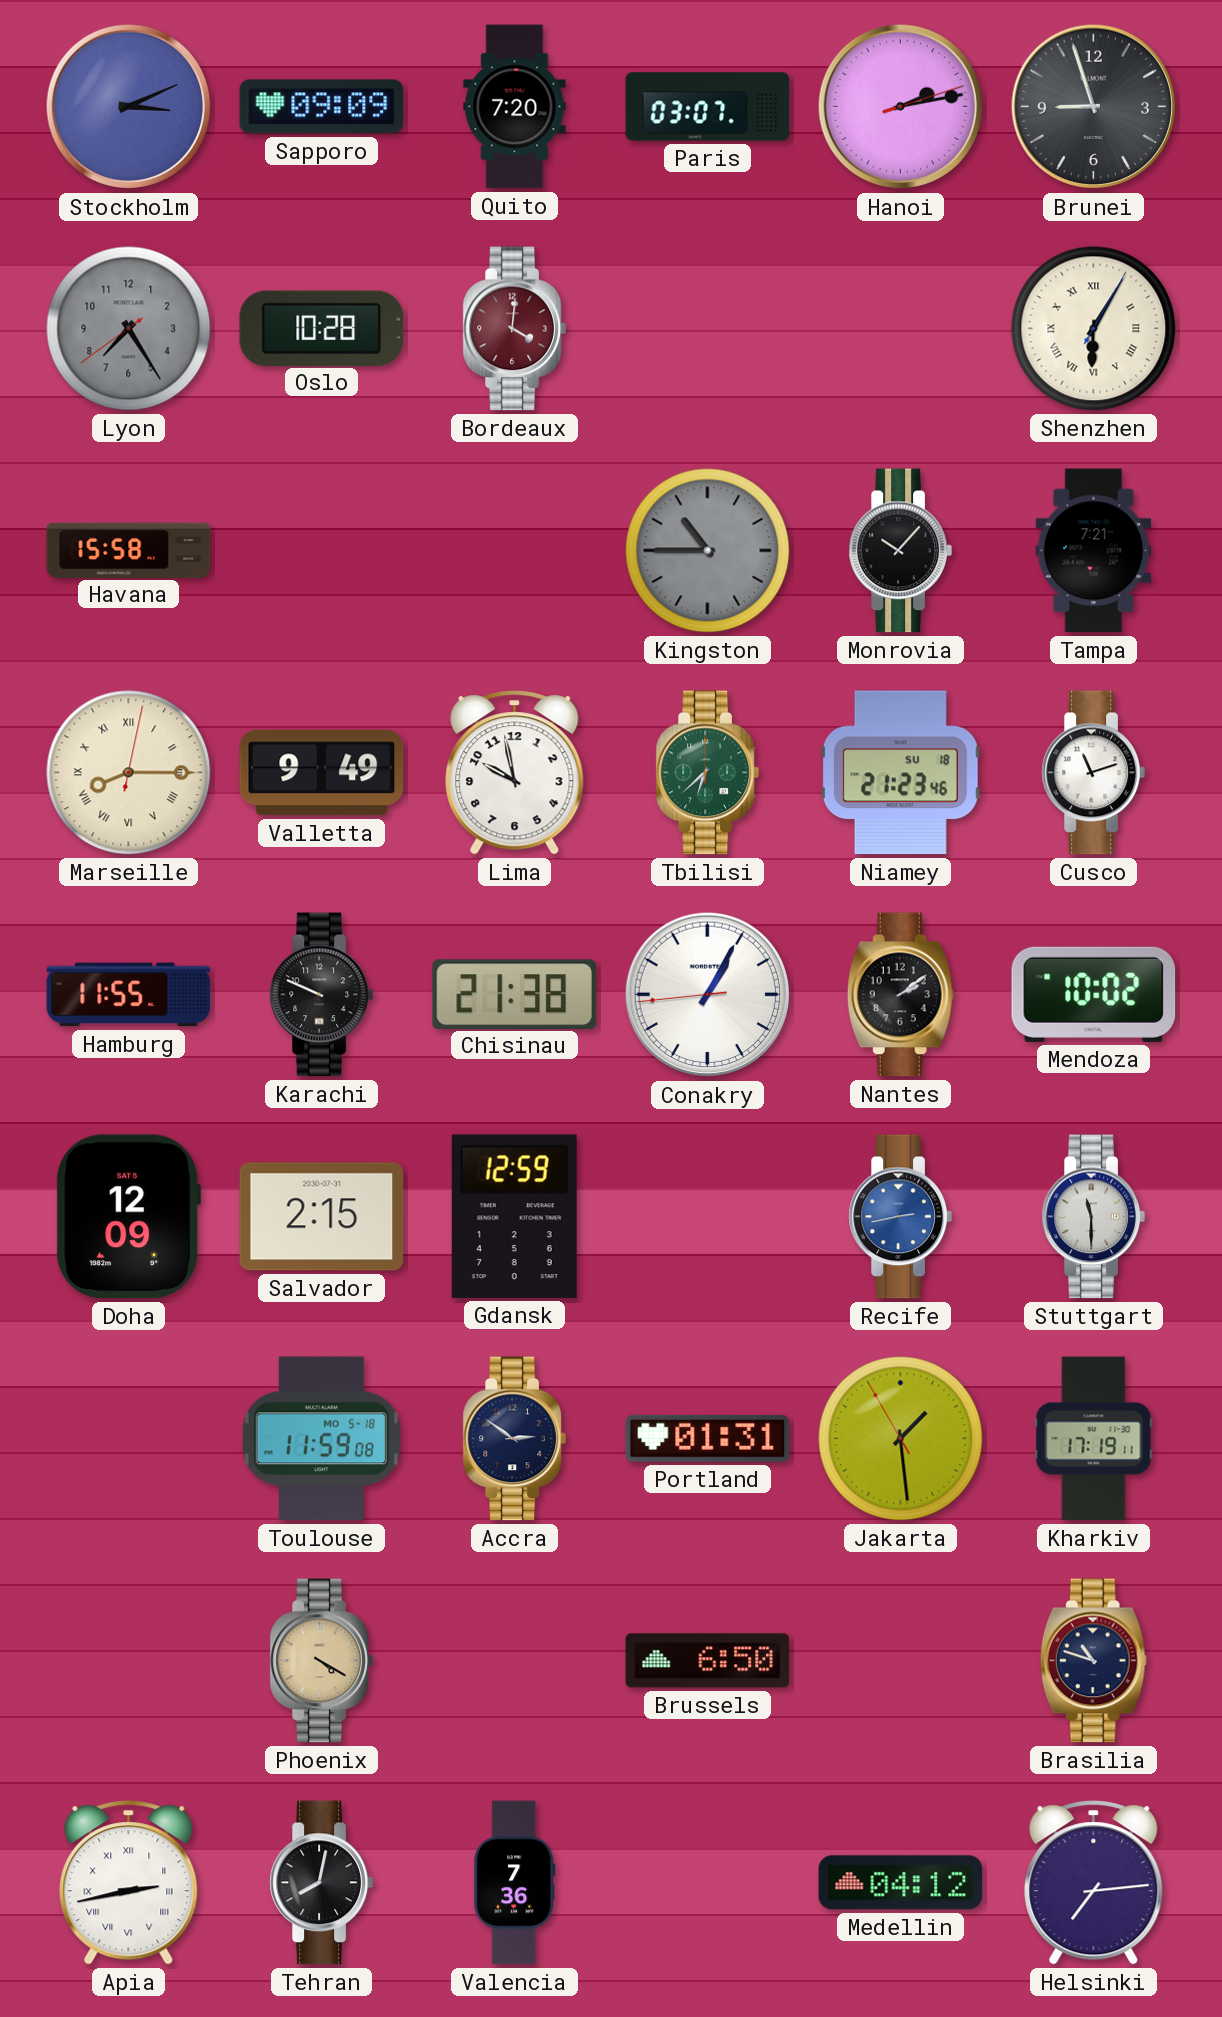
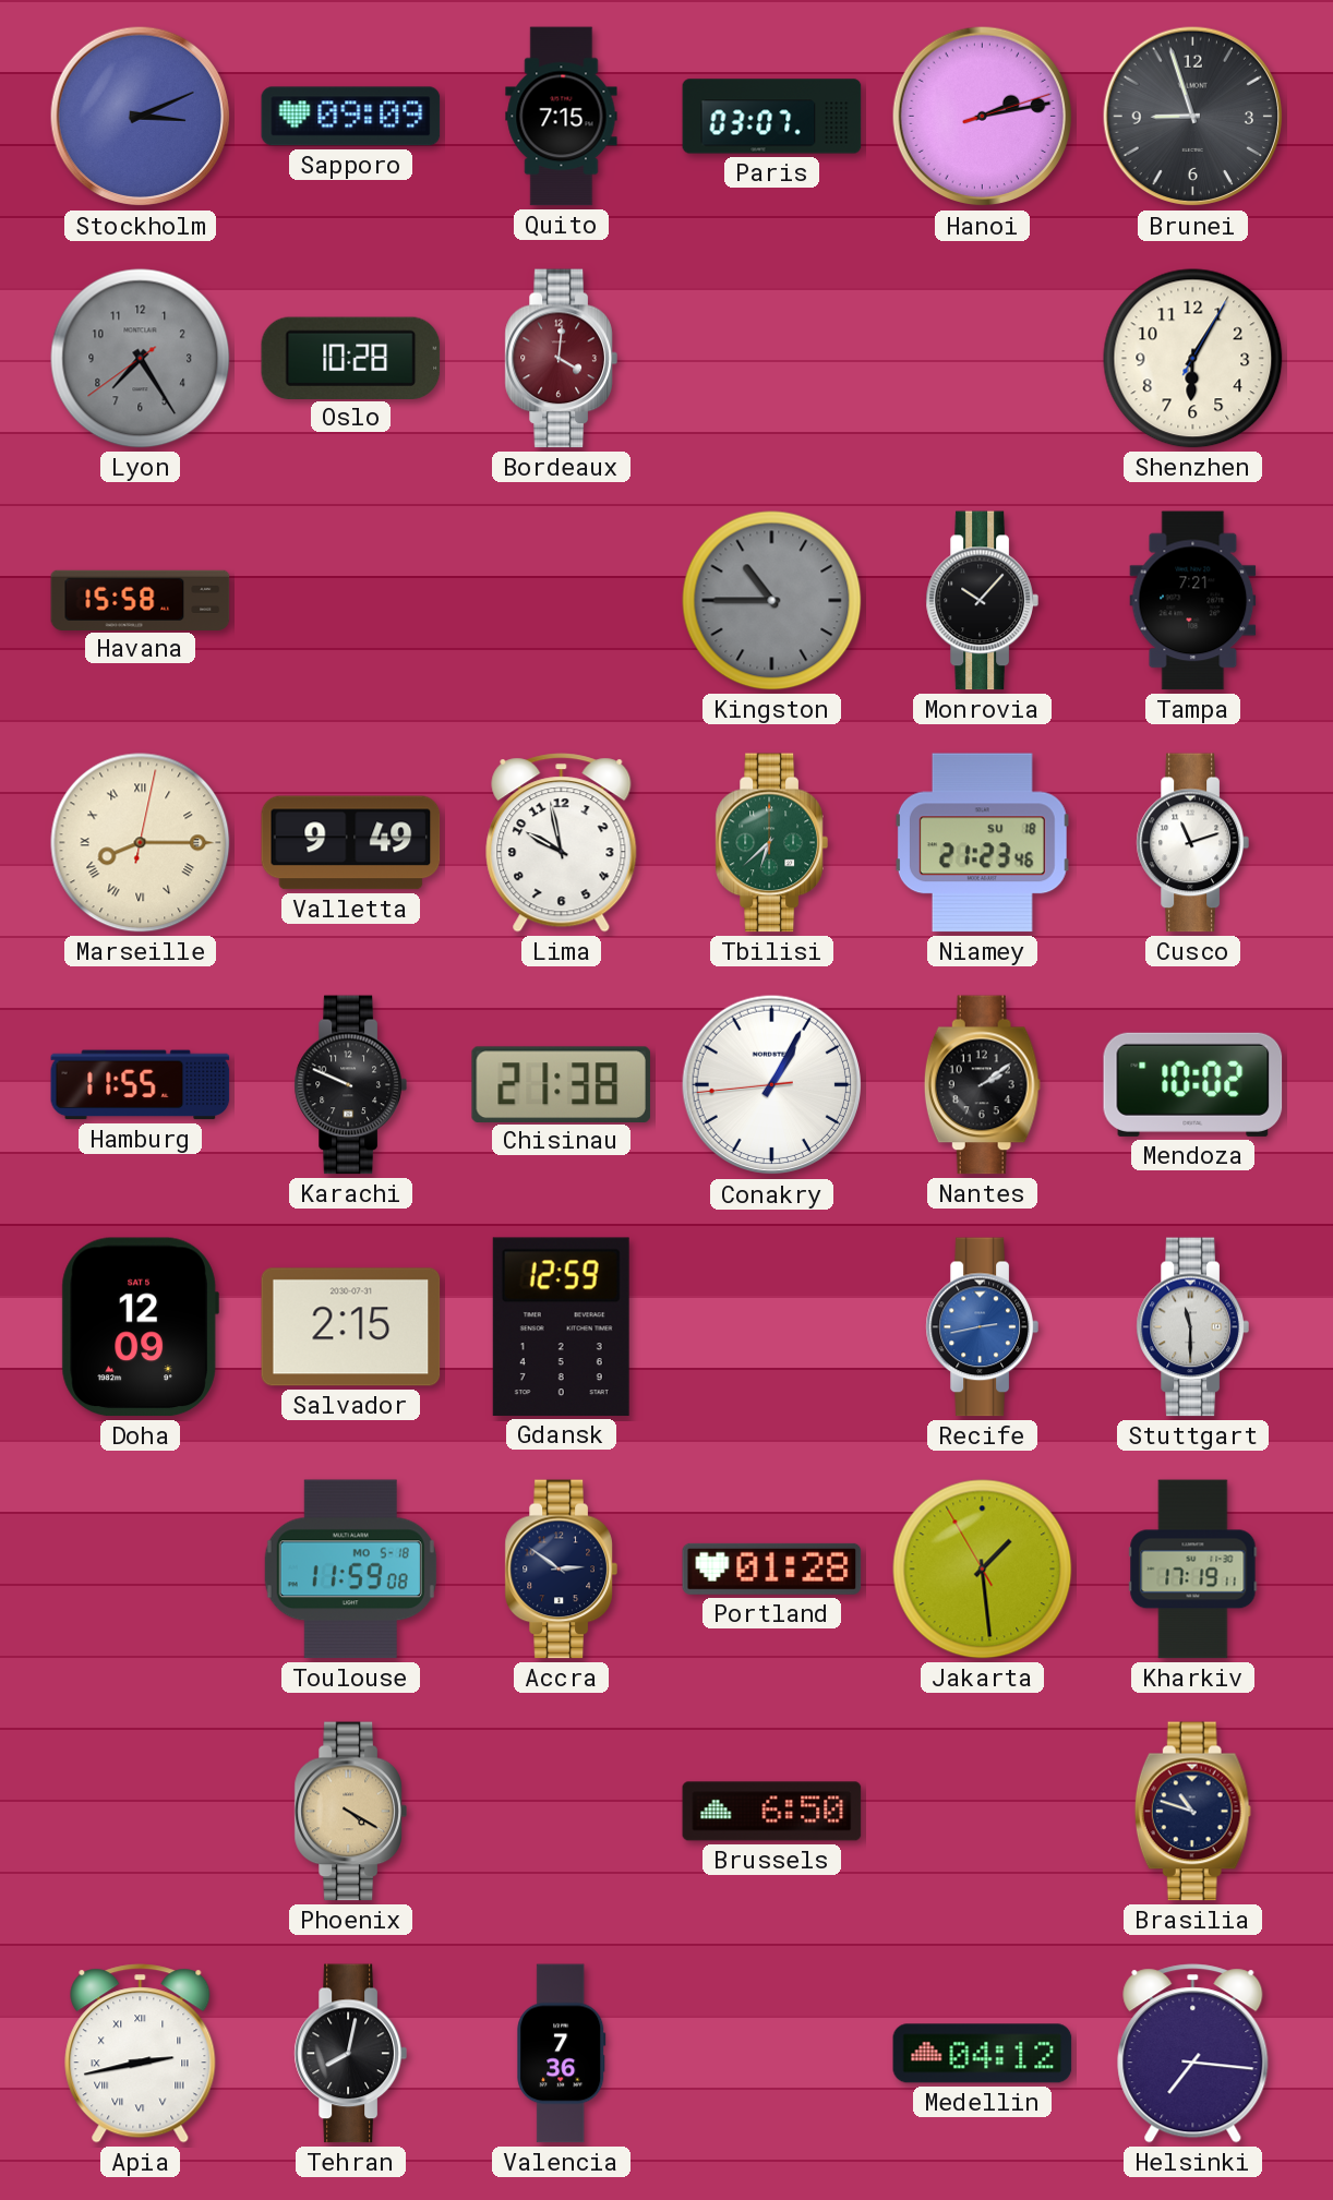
Quito: 7:20 -> 7:15
Shenzhen numerals: Roman -> Arabic
Portland: 01:31 -> 01:28
Helsinki: 7:14 -> 7:16
